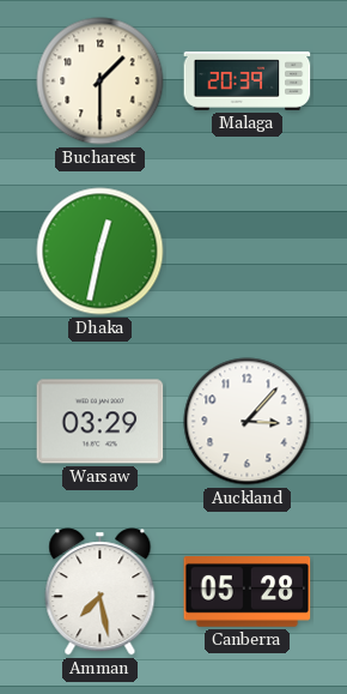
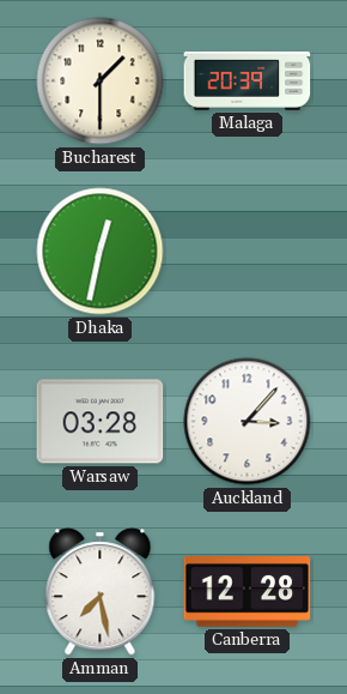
Warsaw: 03:29 -> 03:28
Canberra: 05:28 -> 12:28
